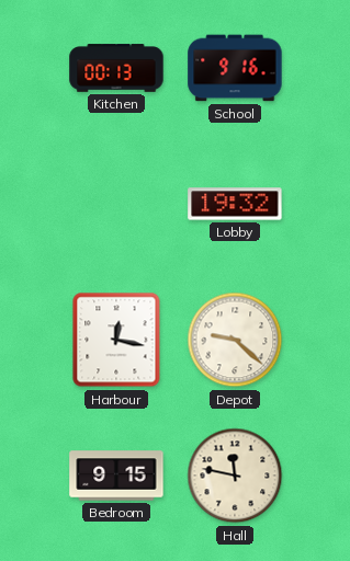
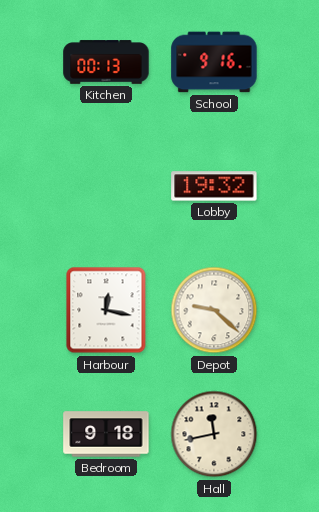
Bedroom: 9:15 -> 9:18
Hall: 11:47 -> 11:43
